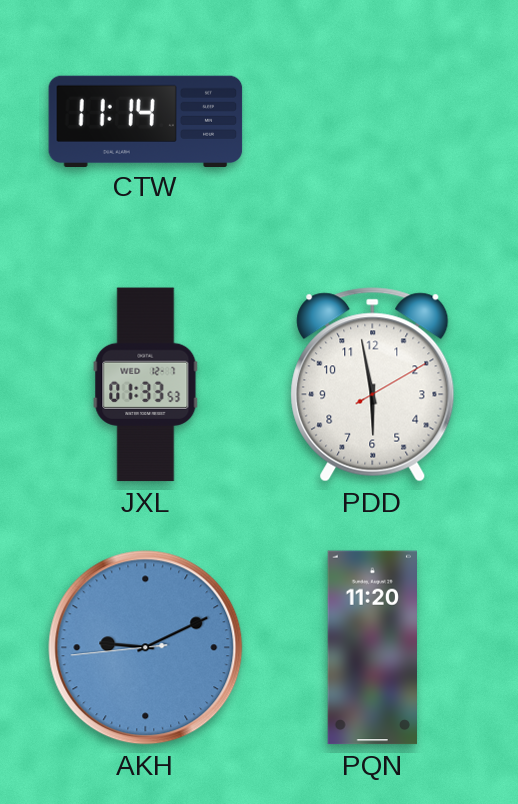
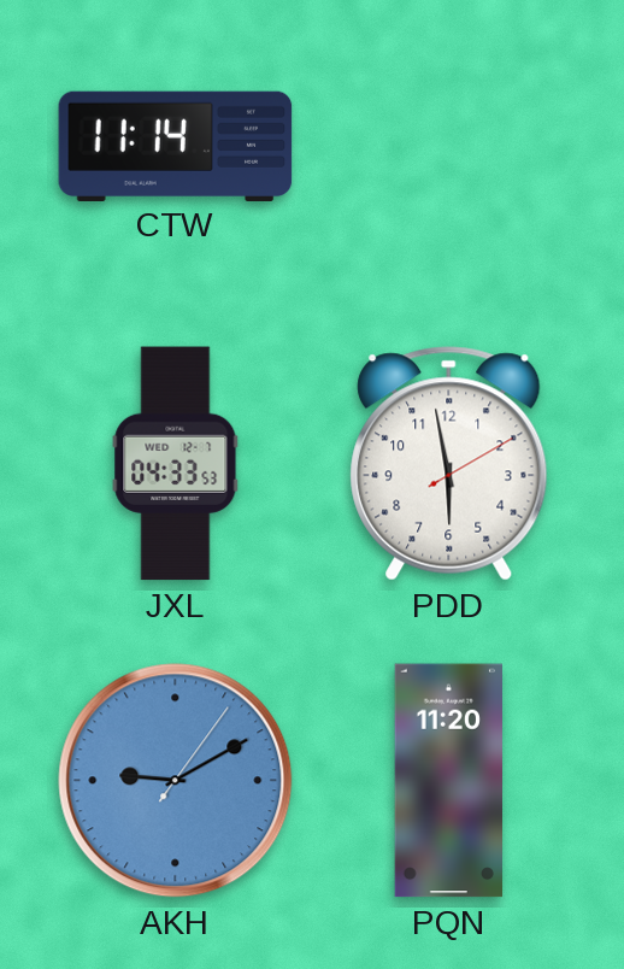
JXL: 01:33 -> 04:33
AKH: 9:10:44 -> 9:10:06
